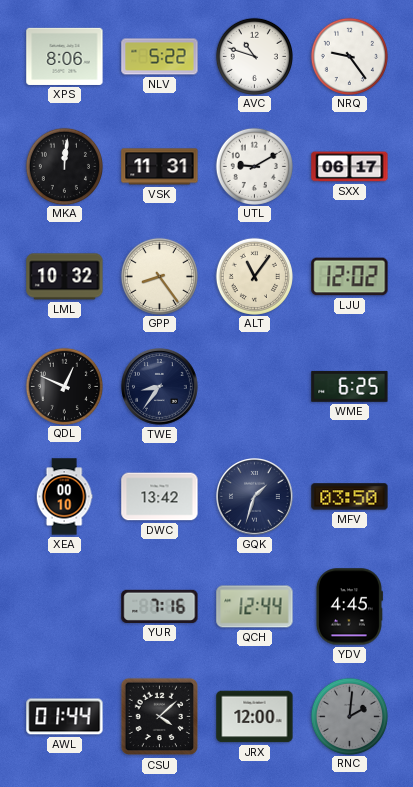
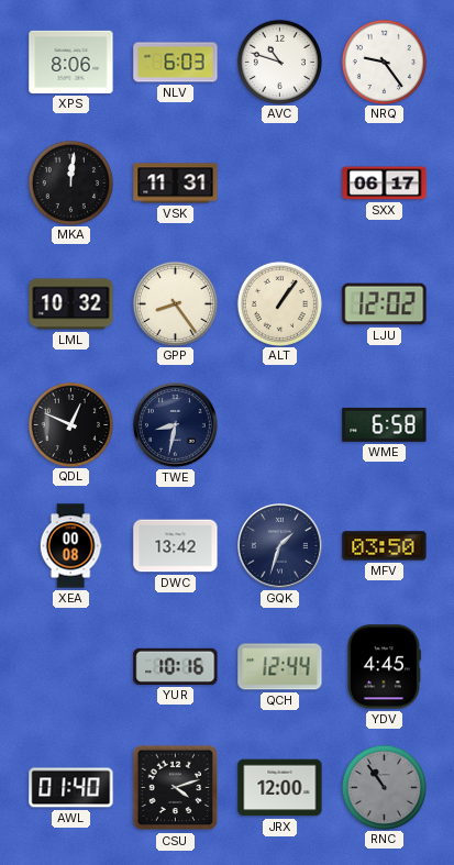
NLV: 5:22 -> 6:03
UTL: 9:10 -> none
ALT: 11:06 -> 1:06
TWE: 8:36 -> 8:32
WME: 6:25 -> 6:58
XEA: 00:10 -> 00:08
YUR: 7:16 -> 10:16
AWL: 01:44 -> 01:40
CSU: 4:08 -> 4:12
RNC: 2:01 -> 10:54
